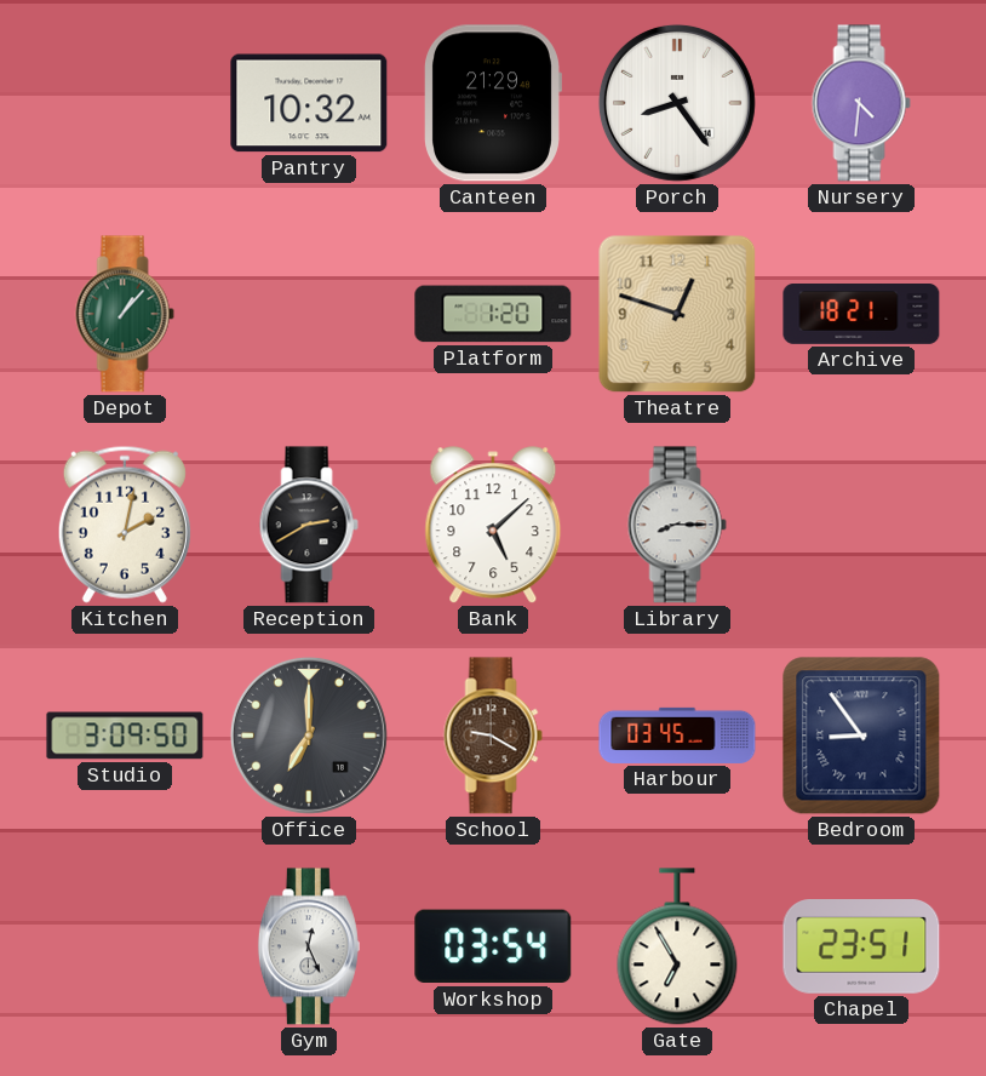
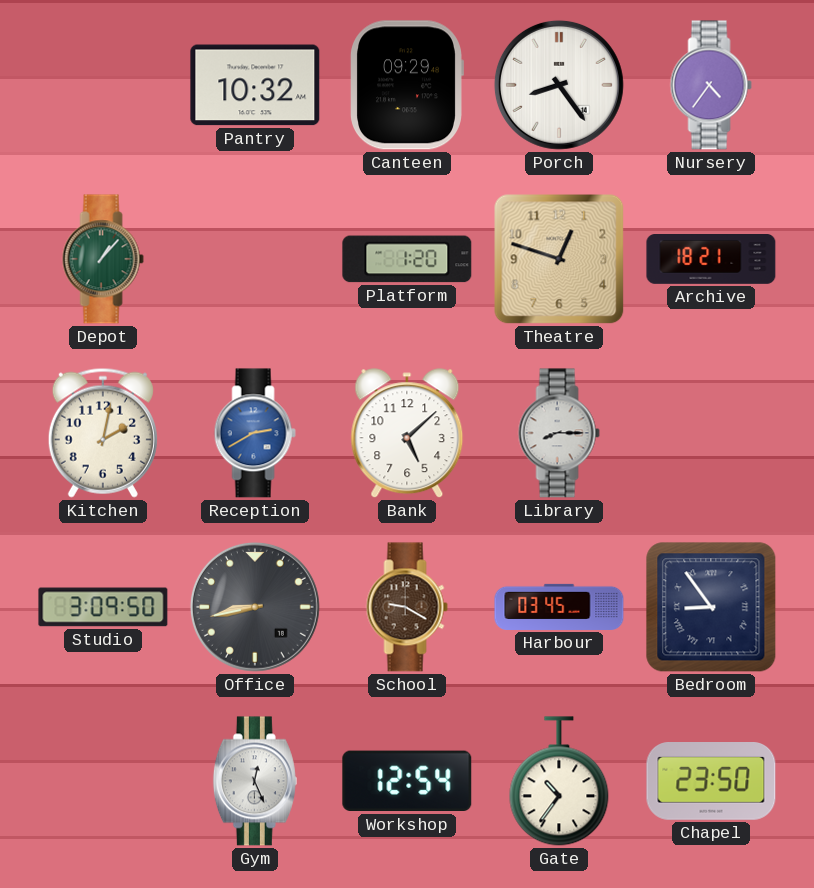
Canteen: 21:29 -> 09:29
Nursery: 4:31 -> 4:36
Reception dial: black -> blue
Office: 7:00 -> 8:43
Workshop: 03:54 -> 12:54
Gate: 6:55 -> 10:36
Chapel: 23:51 -> 23:50
